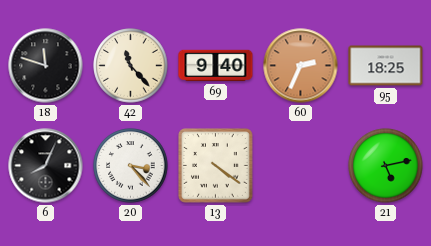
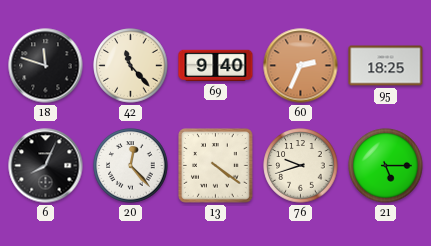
20: 3:23 -> 12:23
76: none -> 9:42
21: 5:13 -> 5:15
